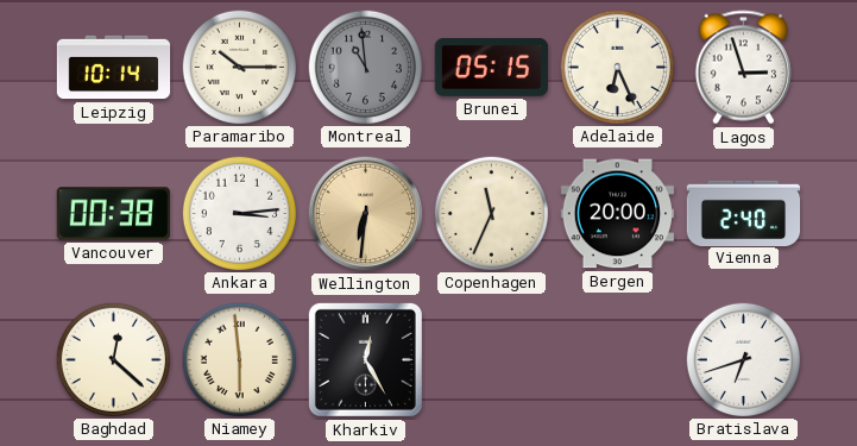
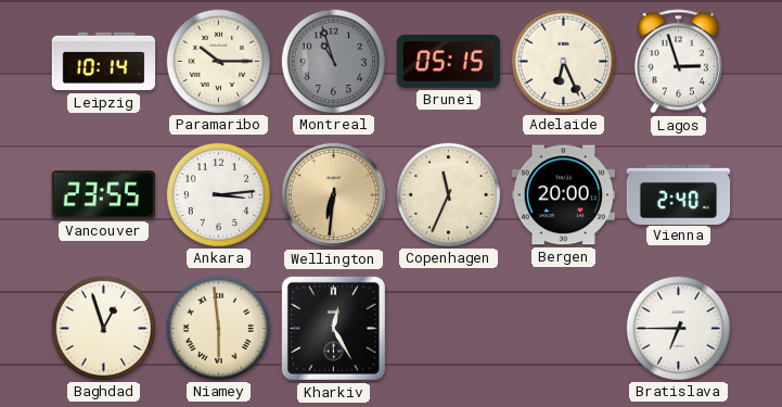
Montreal: 10:59 -> 10:57
Vancouver: 00:38 -> 23:55
Baghdad: 12:22 -> 12:57
Bratislava: 6:42 -> 6:45
